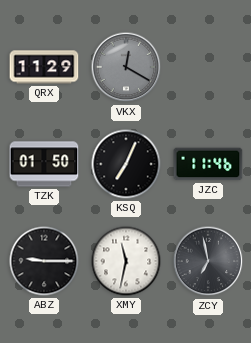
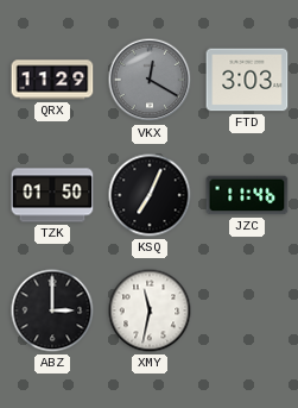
FTD: none -> 3:03
ABZ: 9:15 -> 3:00
ZCY: 6:58 -> none
